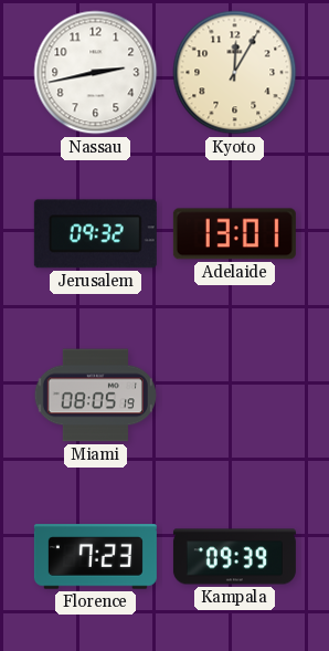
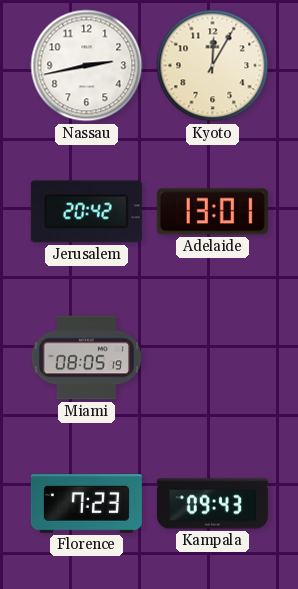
Jerusalem: 09:32 -> 20:42
Kampala: 09:39 -> 09:43
